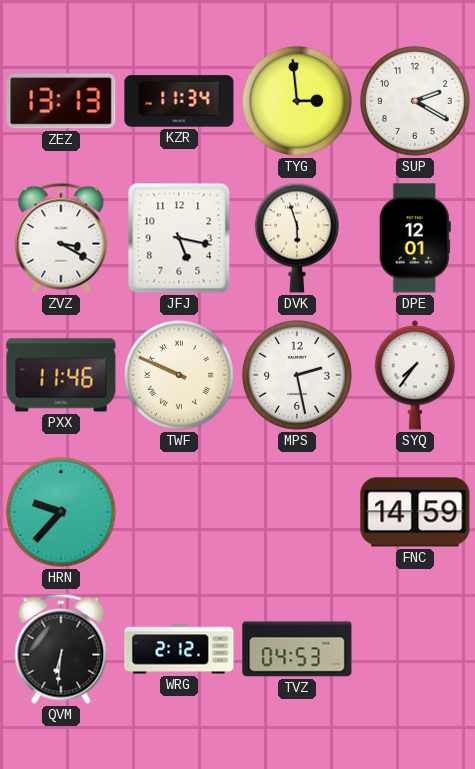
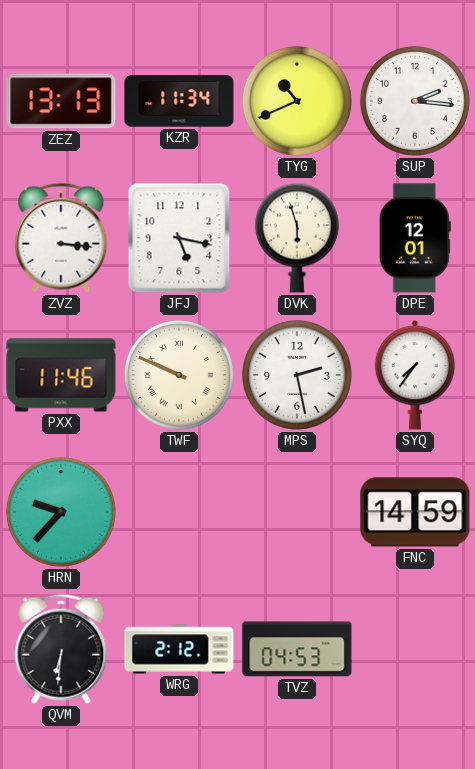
TYG: 2:59 -> 10:41
SUP: 2:20 -> 2:16
ZVZ: 3:20 -> 3:16
